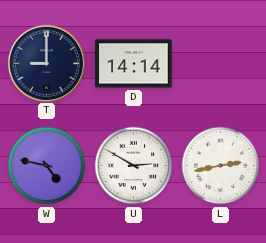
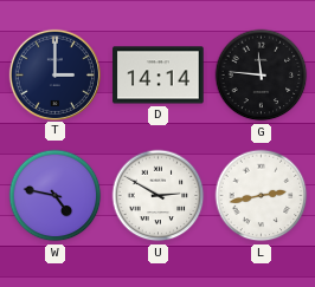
T: 9:00 -> 3:00
G: none -> 11:46
